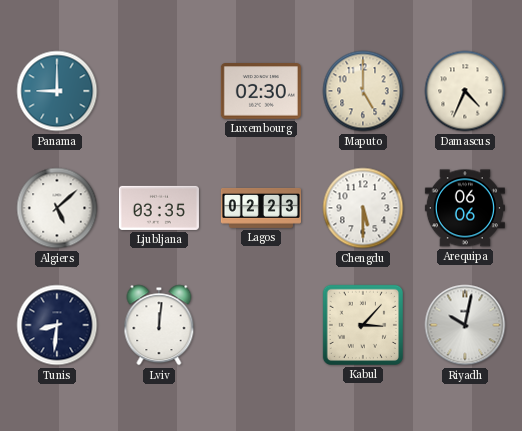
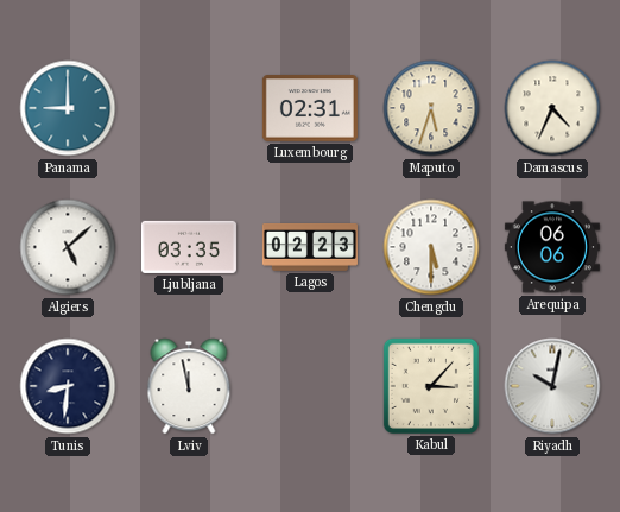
Luxembourg: 02:30 -> 02:31
Maputo: 5:00 -> 5:33
Lviv: 12:01 -> 11:58
